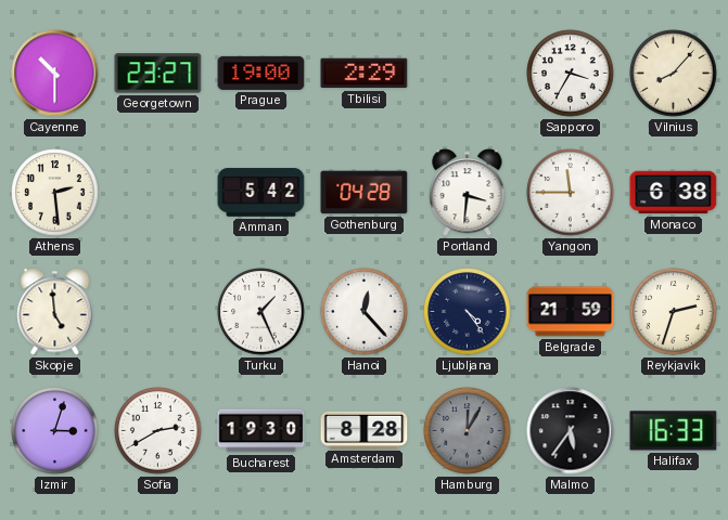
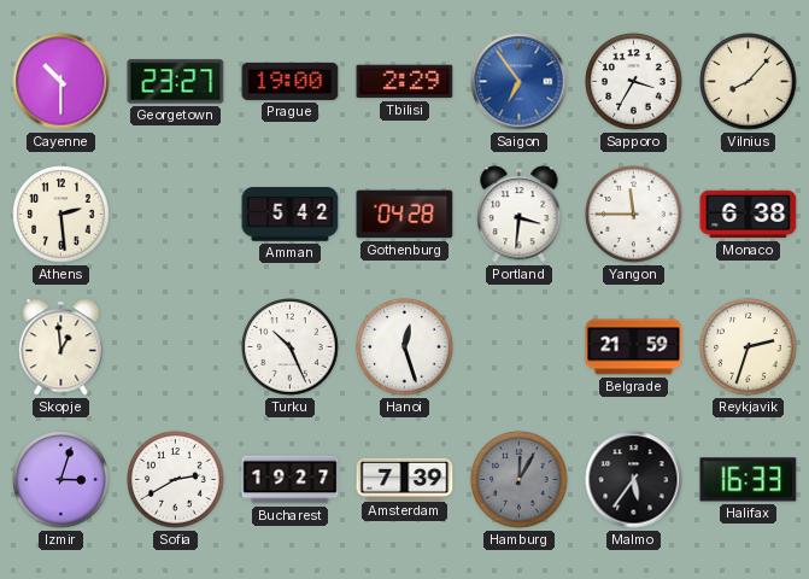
Saigon: none -> 6:54
Skopje: 4:59 -> 12:59
Turku: 1:26 -> 10:26
Hanoi: 12:23 -> 12:27
Ljubljana: 4:24 -> none
Bucharest: 19:30 -> 19:27
Amsterdam: 8:28 -> 7:39
